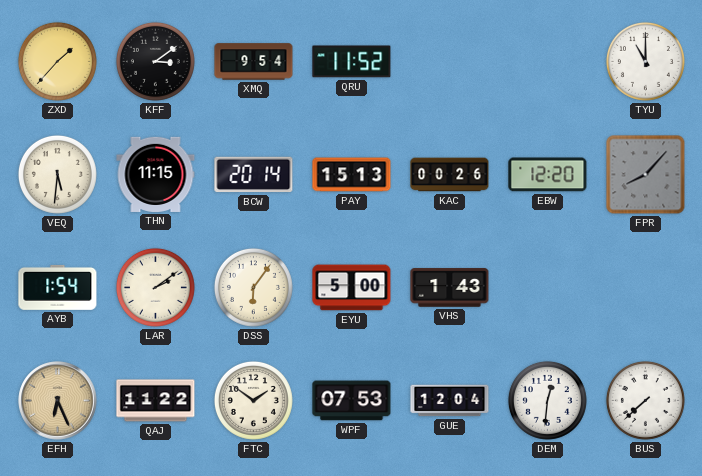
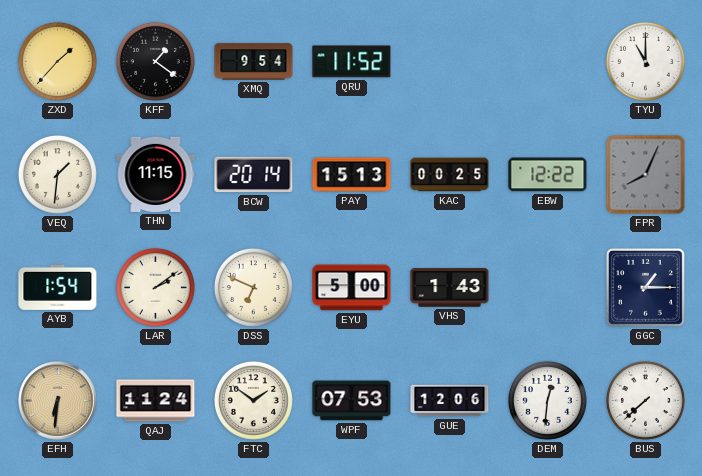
KFF: 3:09 -> 1:21
VEQ: 5:31 -> 1:31
KAC: 00:26 -> 00:25
EBW: 12:20 -> 12:22
FPR: 8:07 -> 8:04
DSS: 6:06 -> 6:49
GGC: none -> 1:15
EFH: 6:26 -> 6:31
QAJ: 11:22 -> 11:24
GUE: 12:04 -> 12:06
